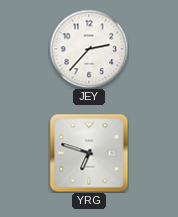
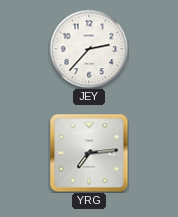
YRG: 6:48 -> 7:14
